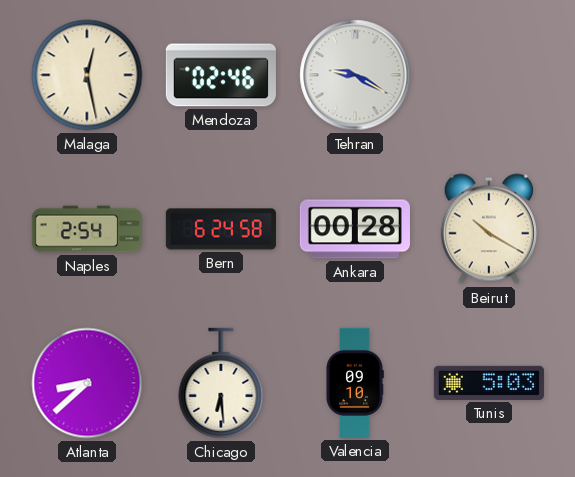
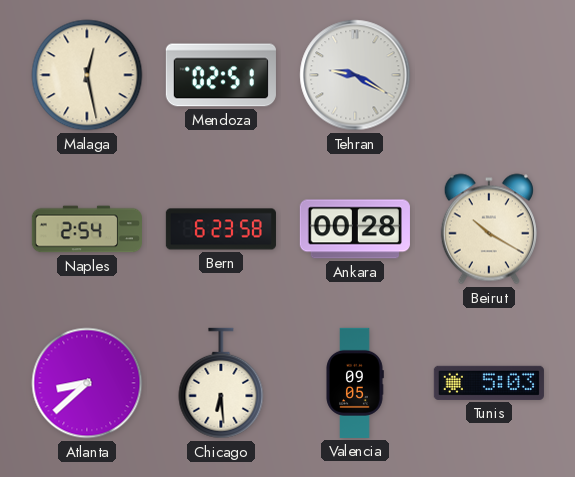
Mendoza: 02:46 -> 02:51
Bern: 6:24 -> 6:23
Valencia: 09:10 -> 09:05
